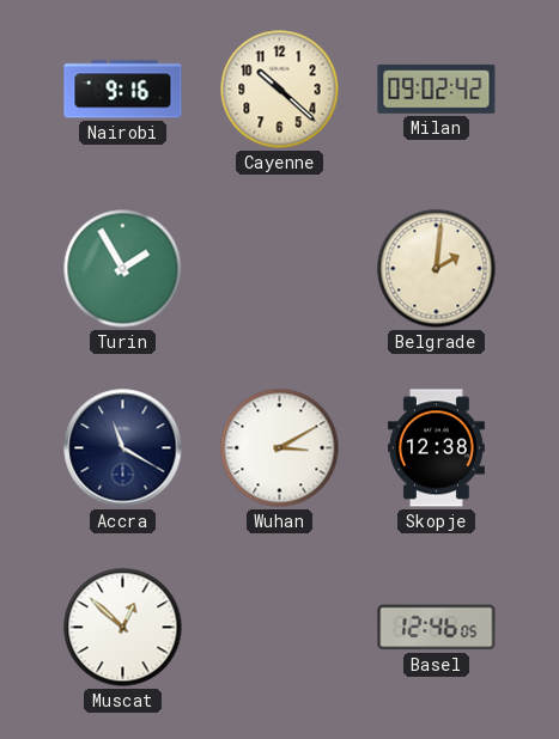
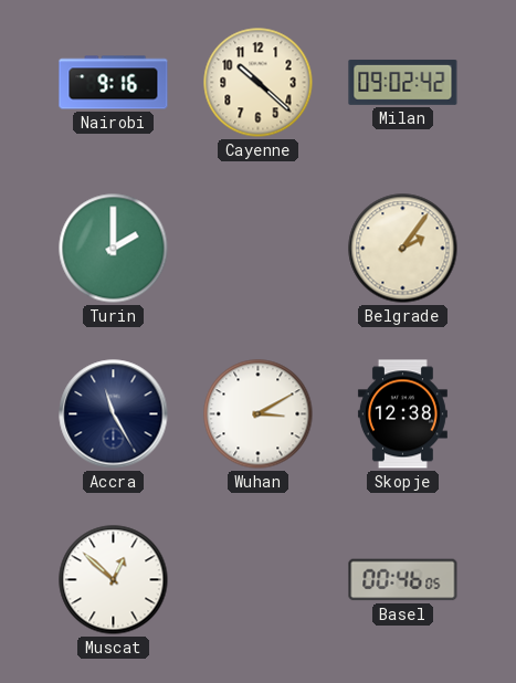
Turin: 1:55 -> 2:00
Belgrade: 2:01 -> 2:06
Accra: 11:20 -> 11:25
Basel: 12:46 -> 00:46
